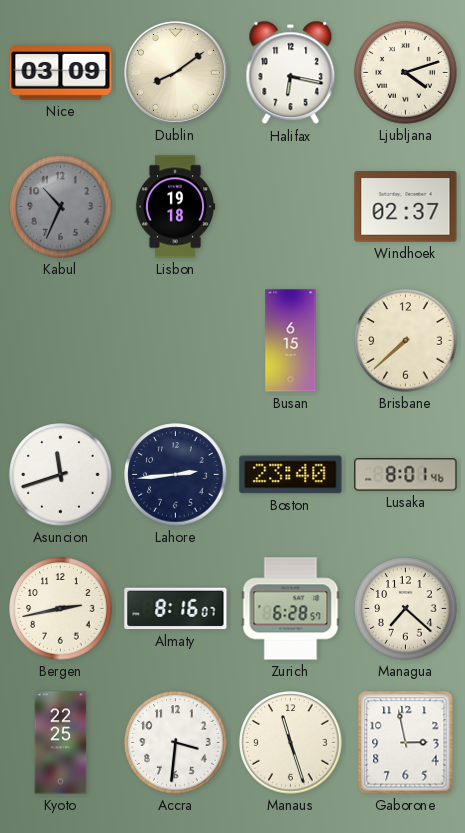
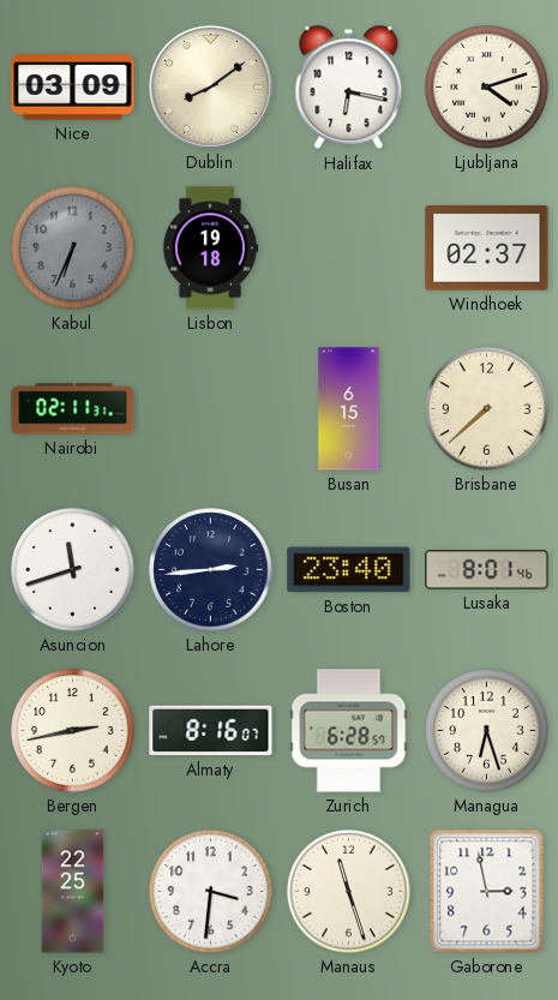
Kabul: 10:34 -> 6:34
Nairobi: none -> 02:11
Managua: 7:22 -> 6:27
